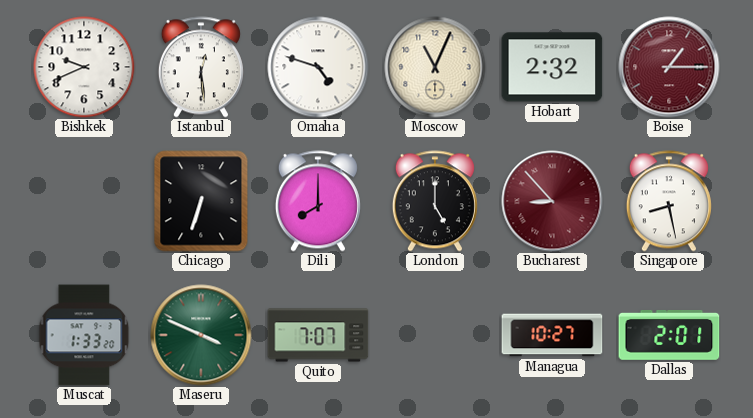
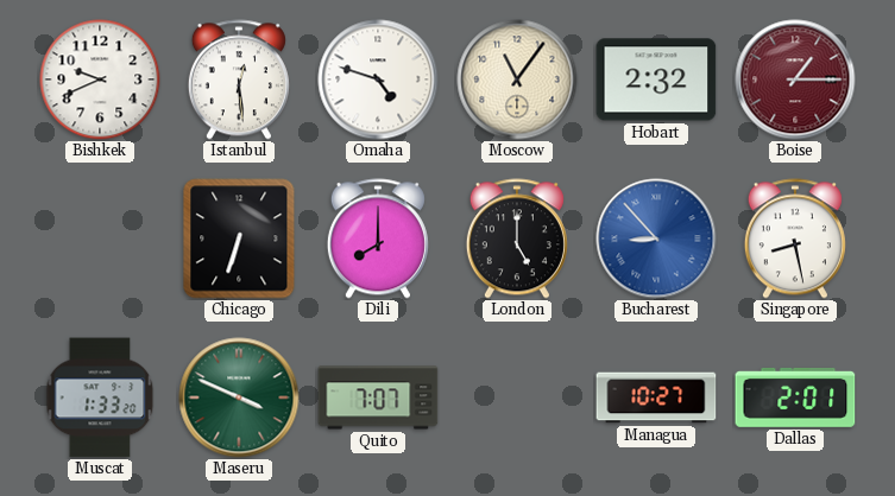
Moscow: 11:04 -> 11:06
Bucharest dial: burgundy -> blue
